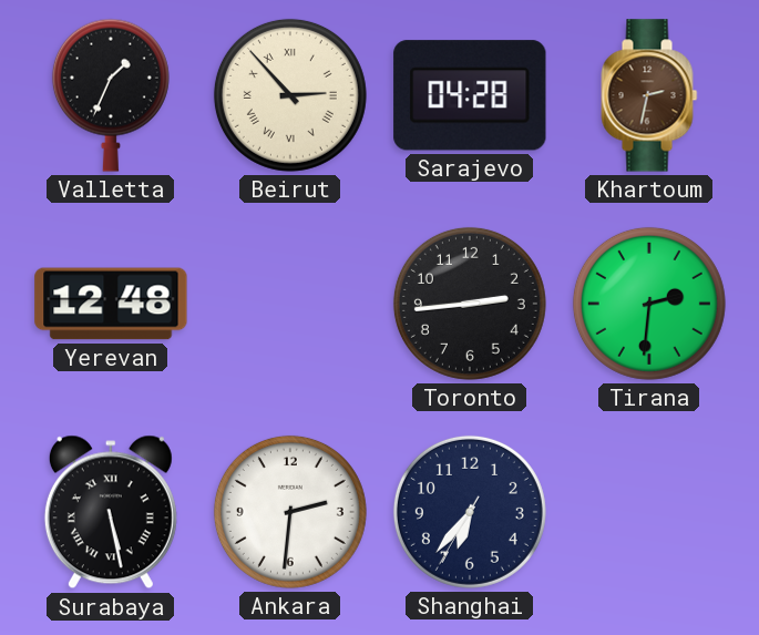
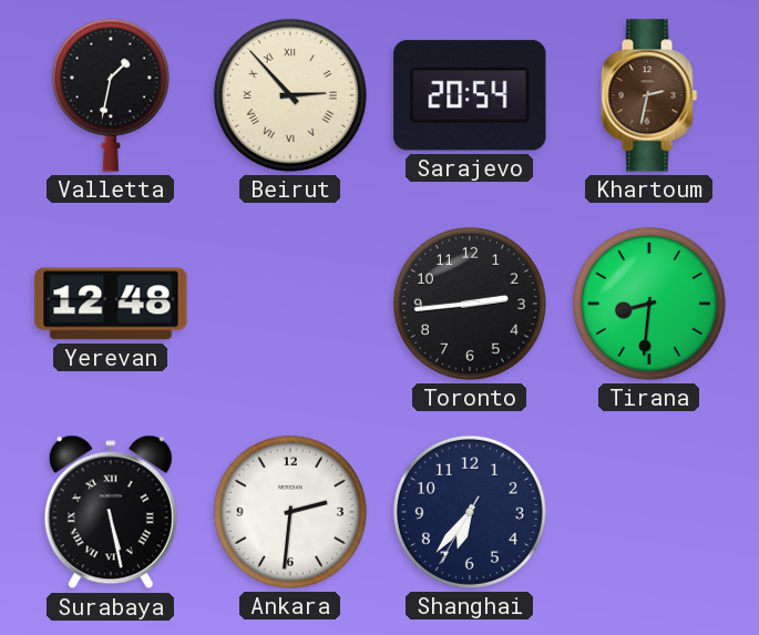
Valletta: 1:34 -> 1:32
Sarajevo: 04:28 -> 20:54
Tirana: 2:31 -> 8:31
